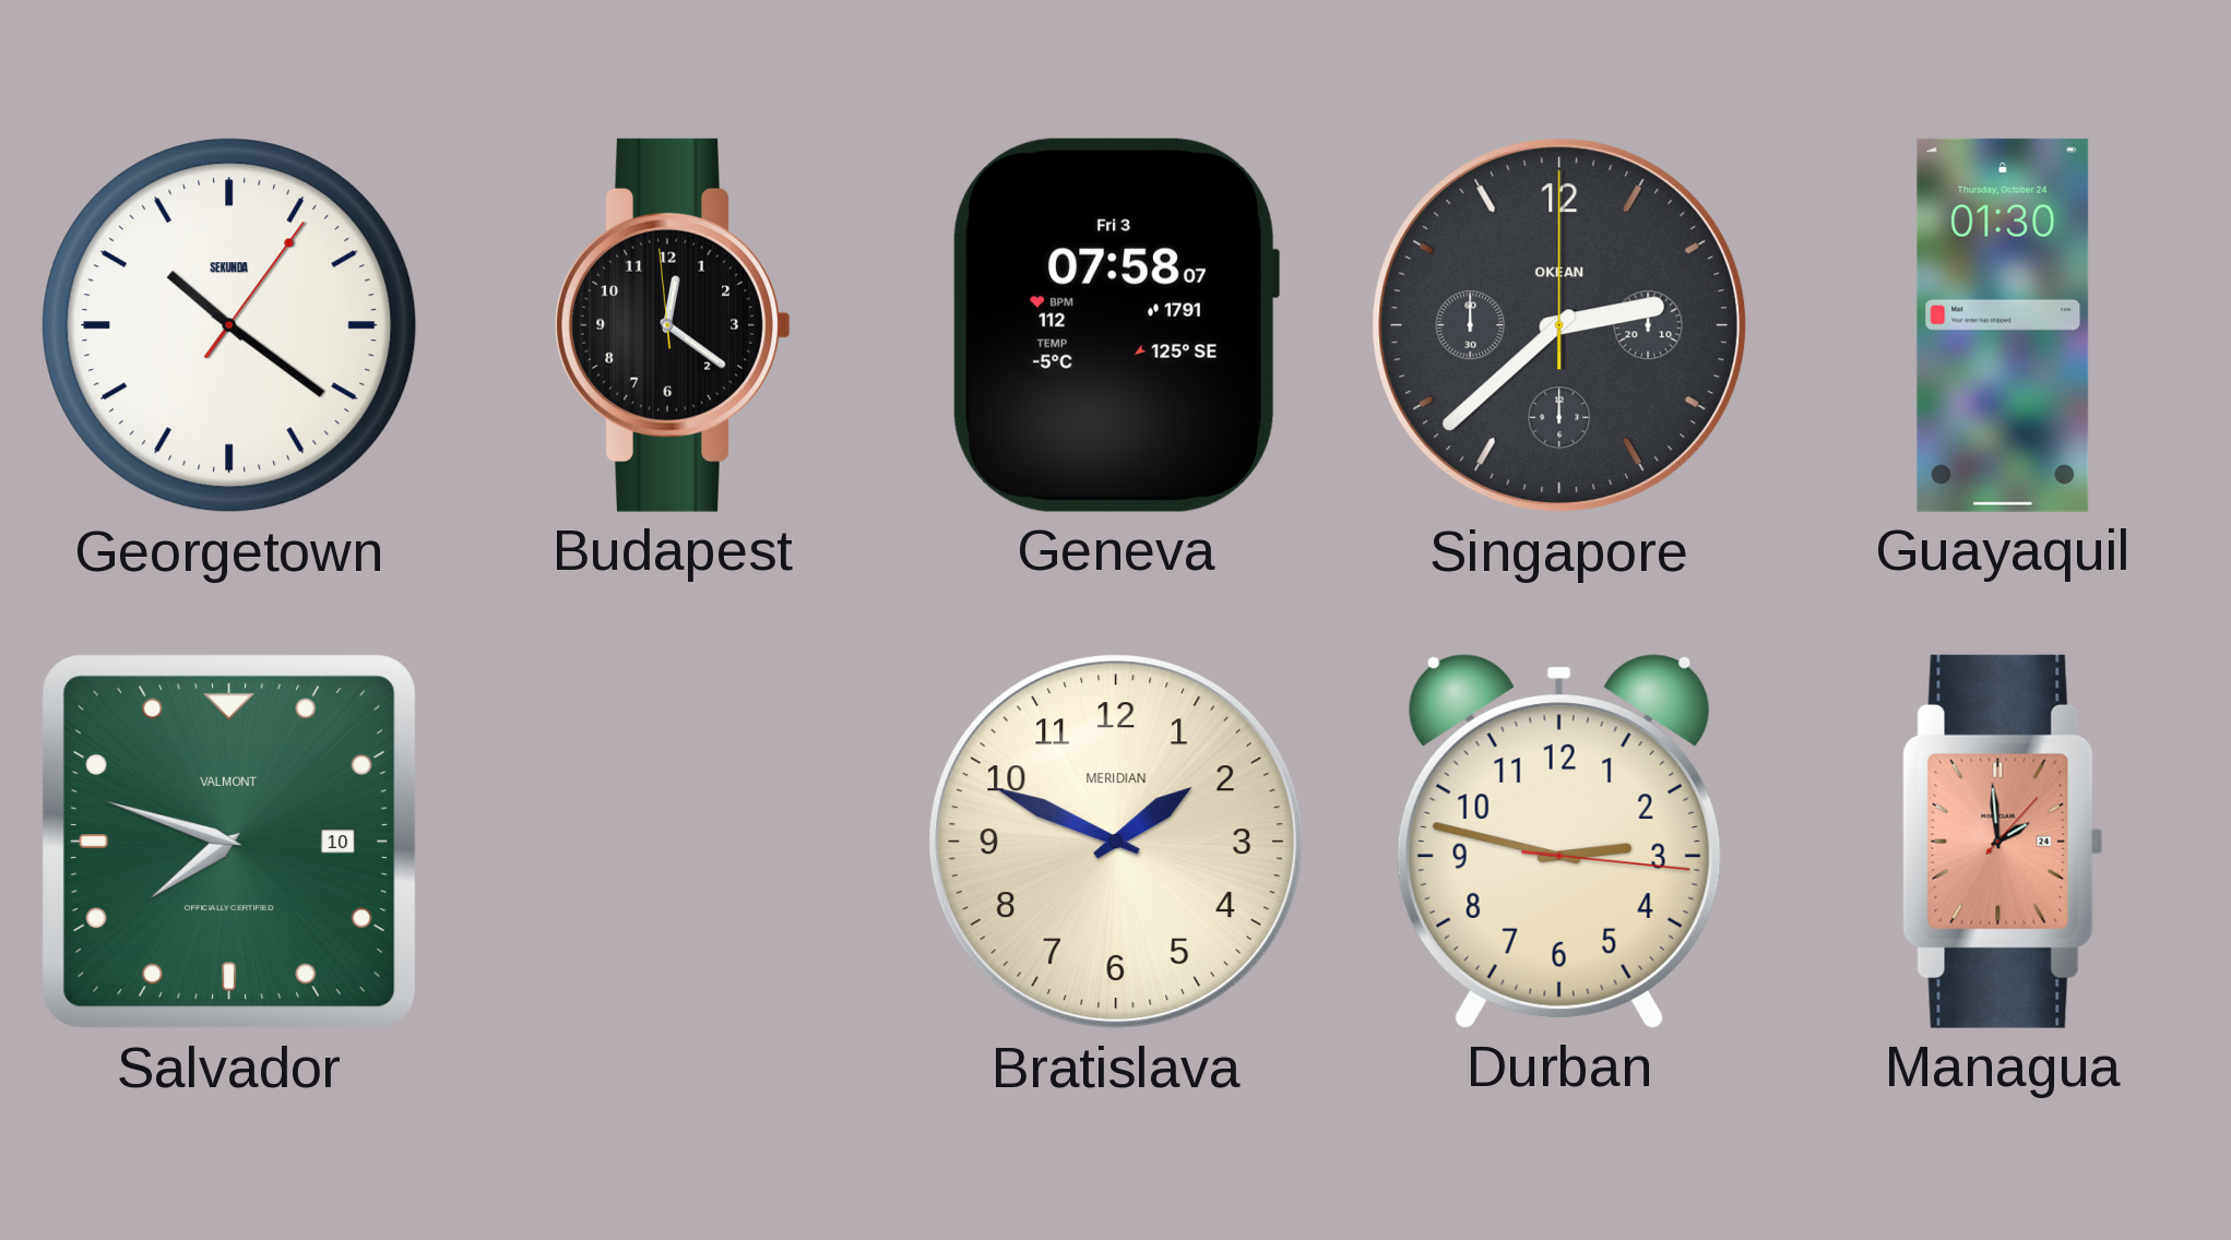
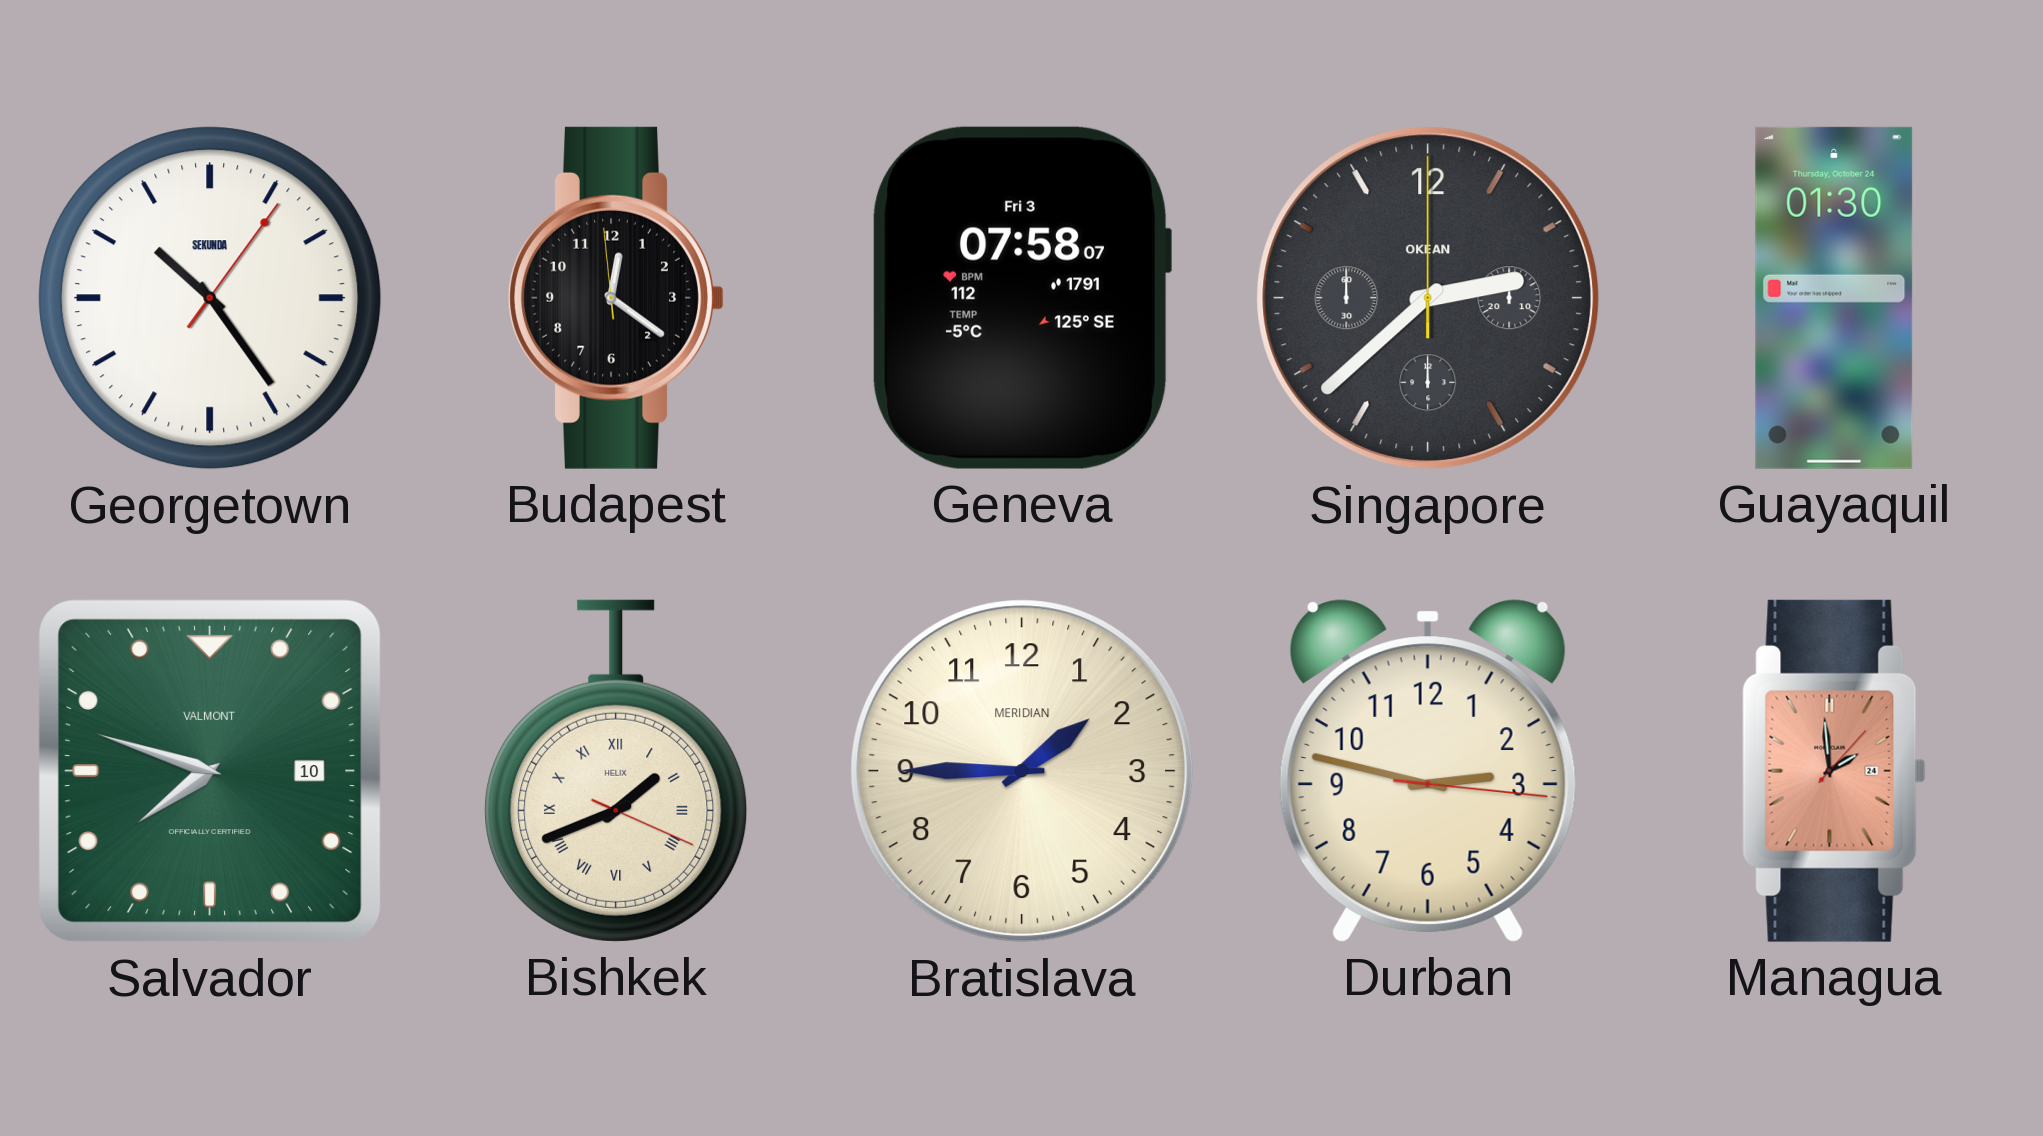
Georgetown: 10:21 -> 10:24
Bishkek: none -> 1:41
Bratislava: 1:49 -> 1:45
